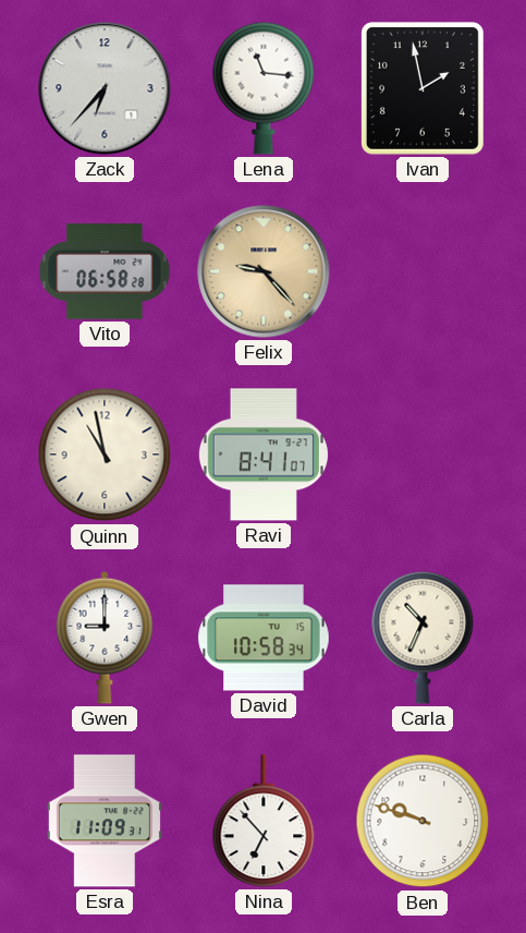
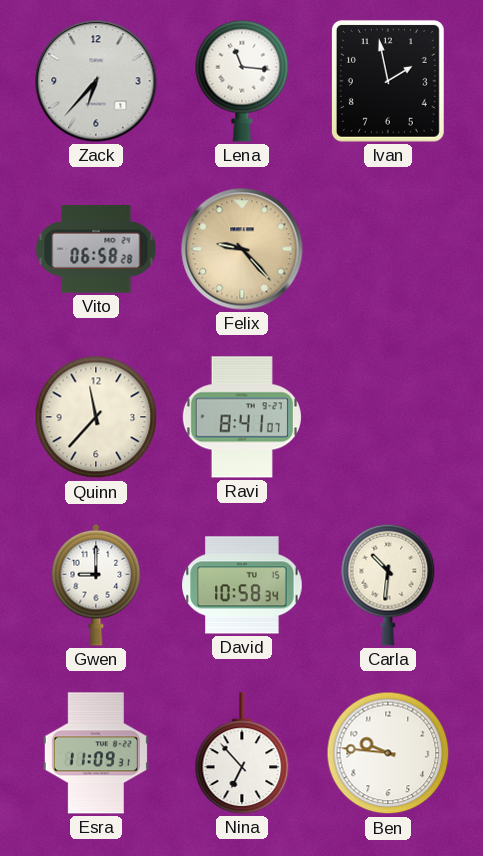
Quinn: 10:58 -> 11:37
Carla: 10:34 -> 10:31
Ben: 9:48 -> 9:46
